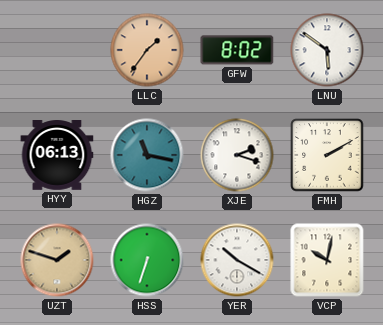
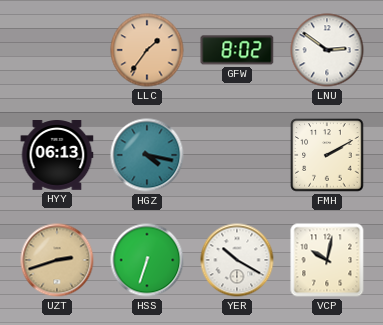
LNU: 5:51 -> 2:51
HGZ: 11:17 -> 4:17
XJE: 2:18 -> none
UZT: 1:48 -> 2:42
